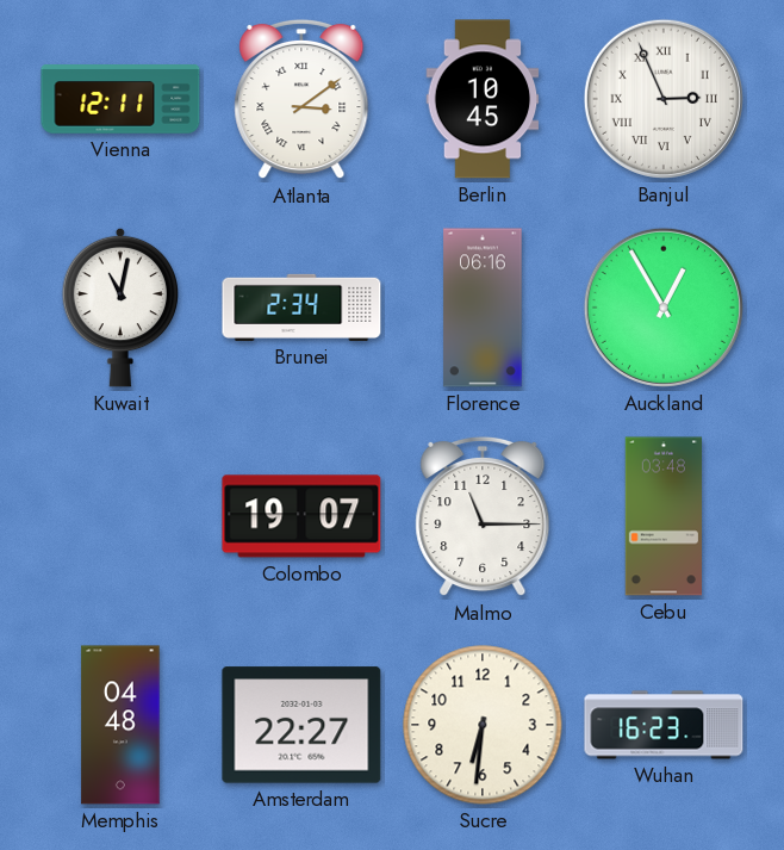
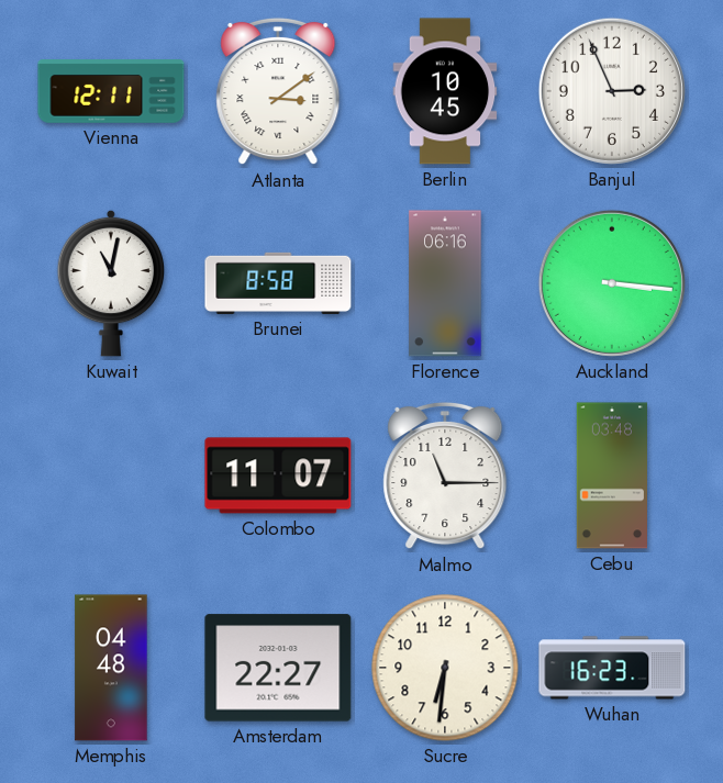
Banjul numerals: Roman -> Arabic
Brunei: 2:34 -> 8:58
Auckland: 12:55 -> 3:16
Colombo: 19:07 -> 11:07
